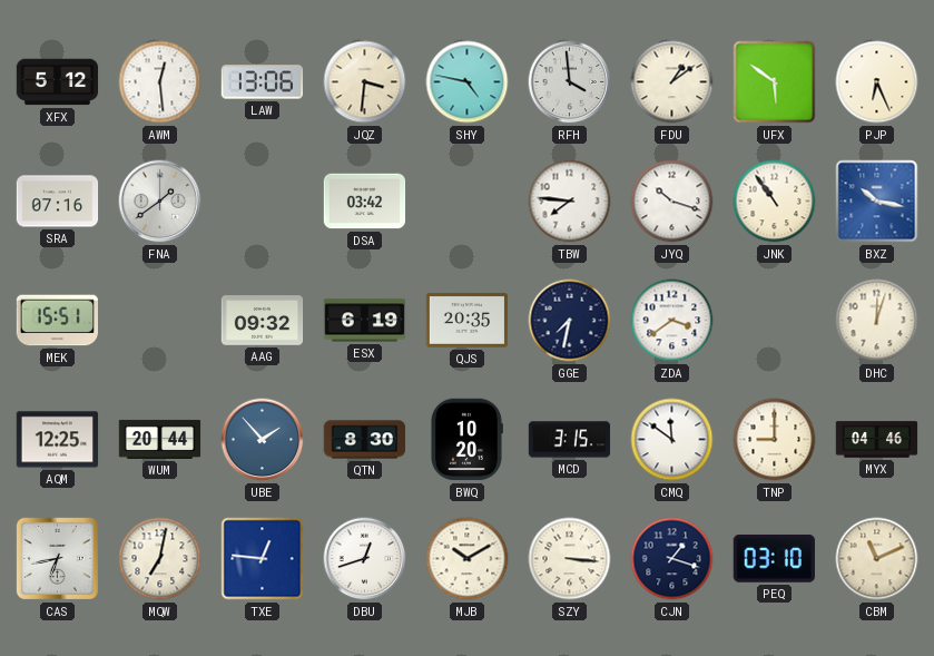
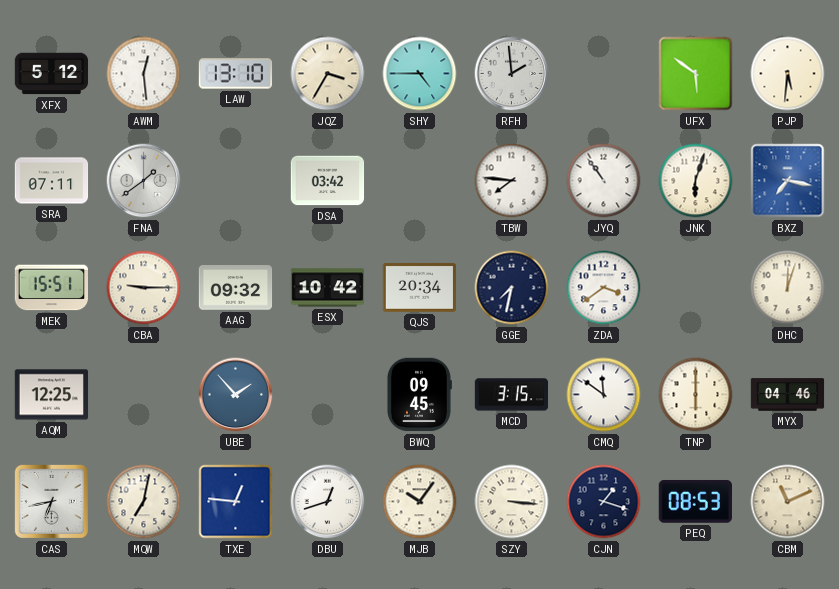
LAW: 13:06 -> 13:10
JQZ: 3:31 -> 3:35
SHY: 4:47 -> 4:45
RFH: 3:59 -> 1:59
FDU: 1:09 -> none
PJP: 6:26 -> 5:31
SRA: 07:16 -> 07:11
JYQ: 10:18 -> 10:54
JNK: 10:54 -> 6:03
BXZ: 10:17 -> 7:17
CBA: none -> 9:15
ESX: 6:19 -> 10:42
QJS: 20:35 -> 20:34
WUM: 20:44 -> none
QTN: 8:30 -> none
BWQ: 10:20 -> 09:45
TNP: 9:00 -> 6:00
MJB: 10:10 -> 10:06
PEQ: 03:10 -> 08:53
